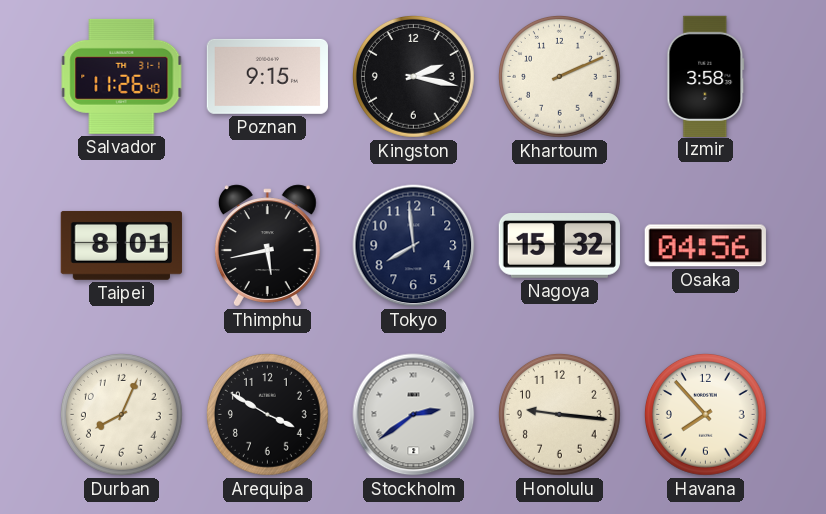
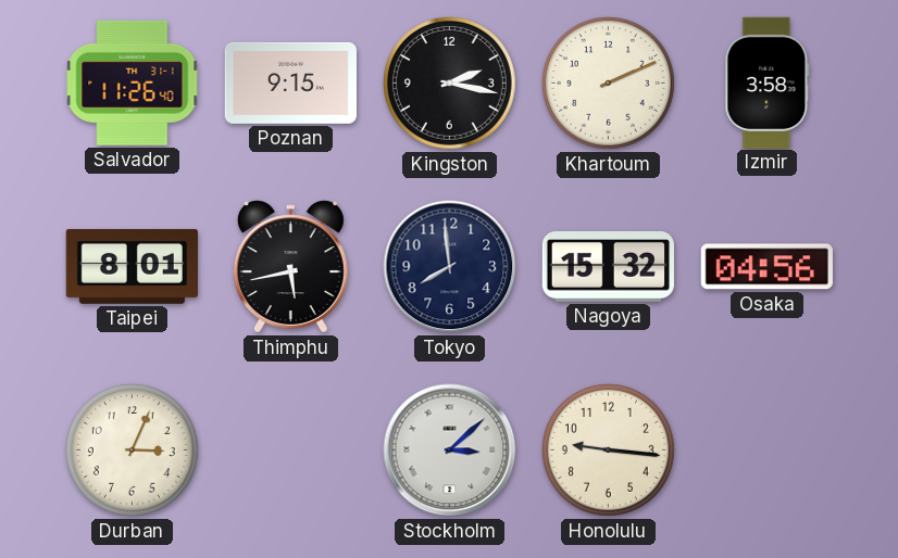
Durban: 8:04 -> 3:04
Arequipa: 3:50 -> none
Stockholm: 2:39 -> 3:08
Havana: 7:53 -> none
